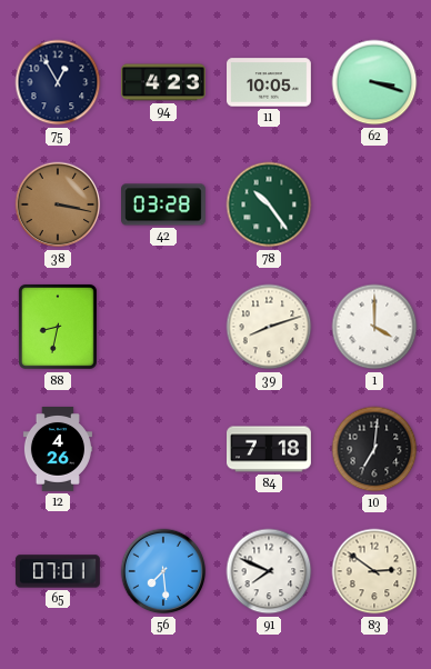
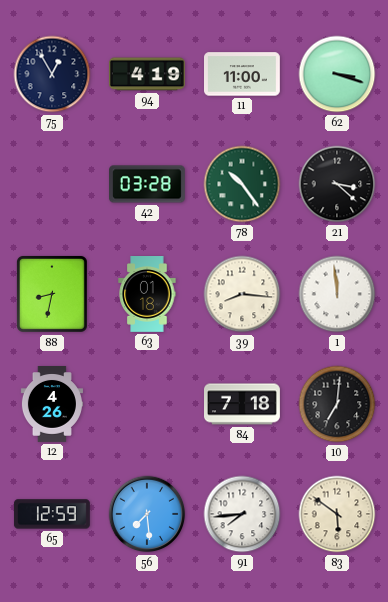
94: 4:23 -> 4:19
11: 10:05 -> 11:00
38: 3:17 -> none
21: none -> 3:22
63: none -> 01:18
39: 8:12 -> 8:16
1: 4:00 -> 11:59
65: 07:01 -> 12:59
91: 7:49 -> 7:44
83: 2:51 -> 5:51
